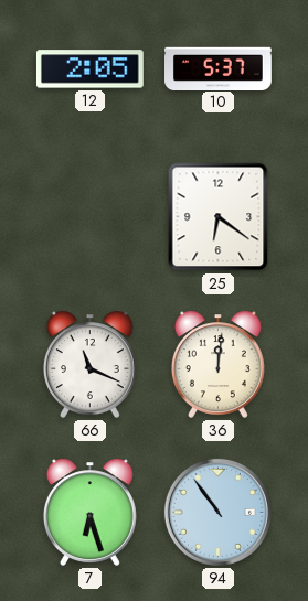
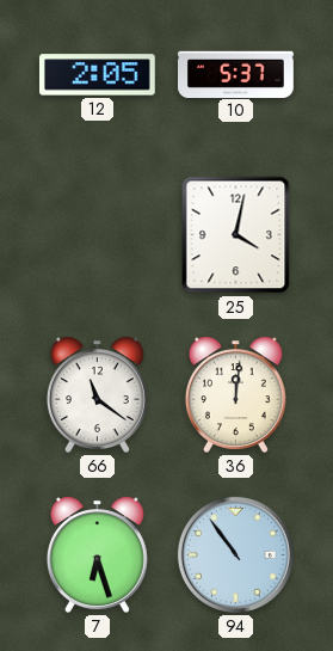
25: 6:21 -> 4:02
66: 11:19 -> 11:21
